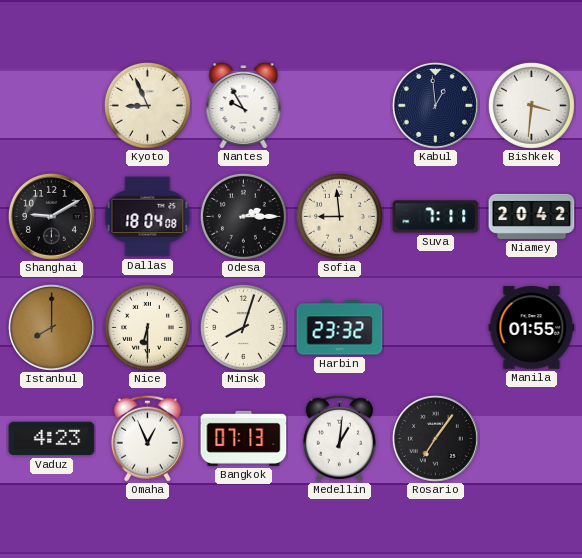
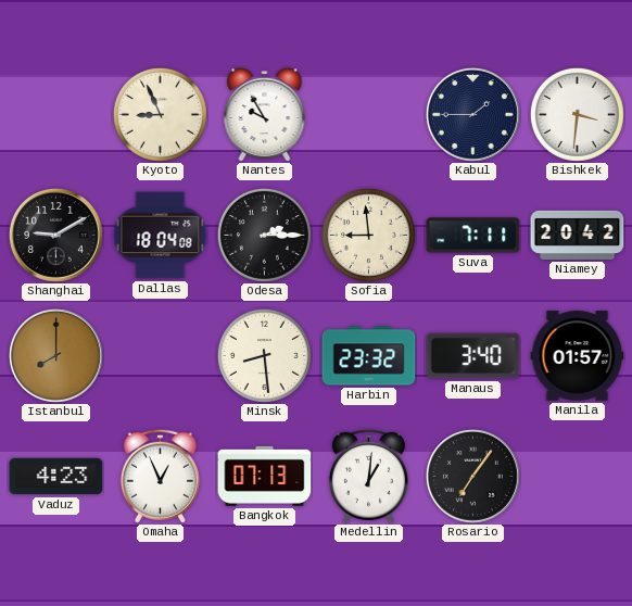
Kabul: 12:59 -> 1:45
Nice: 6:30 -> none
Minsk: 8:03 -> 8:29
Manaus: none -> 3:40
Manila: 01:55 -> 01:57
